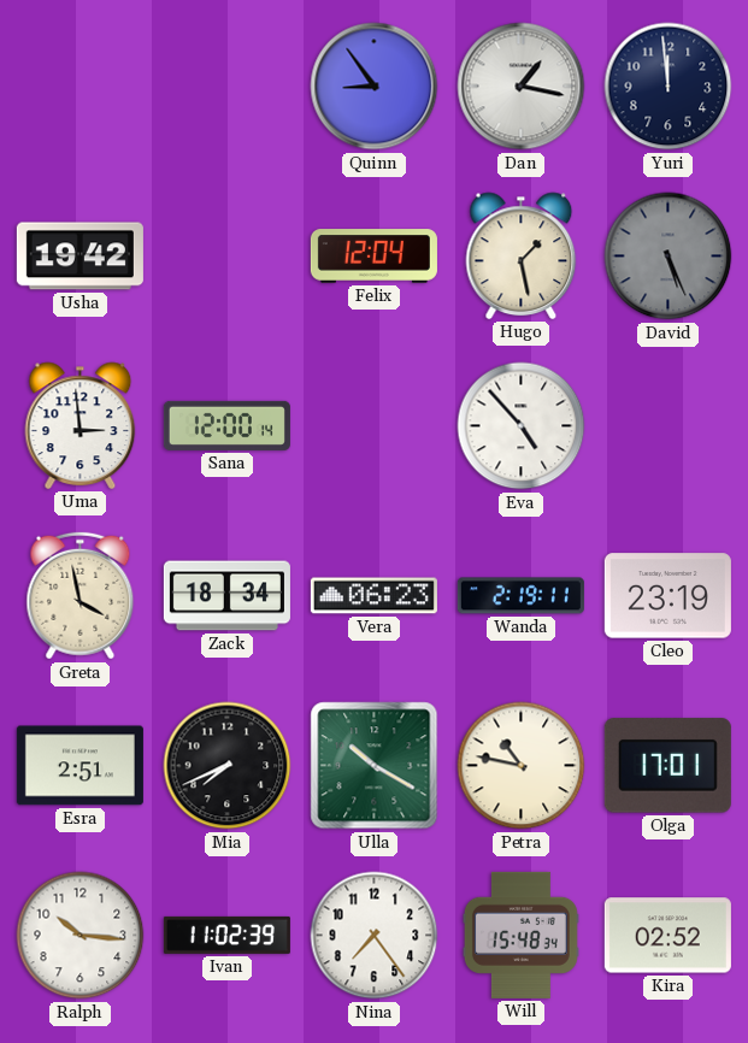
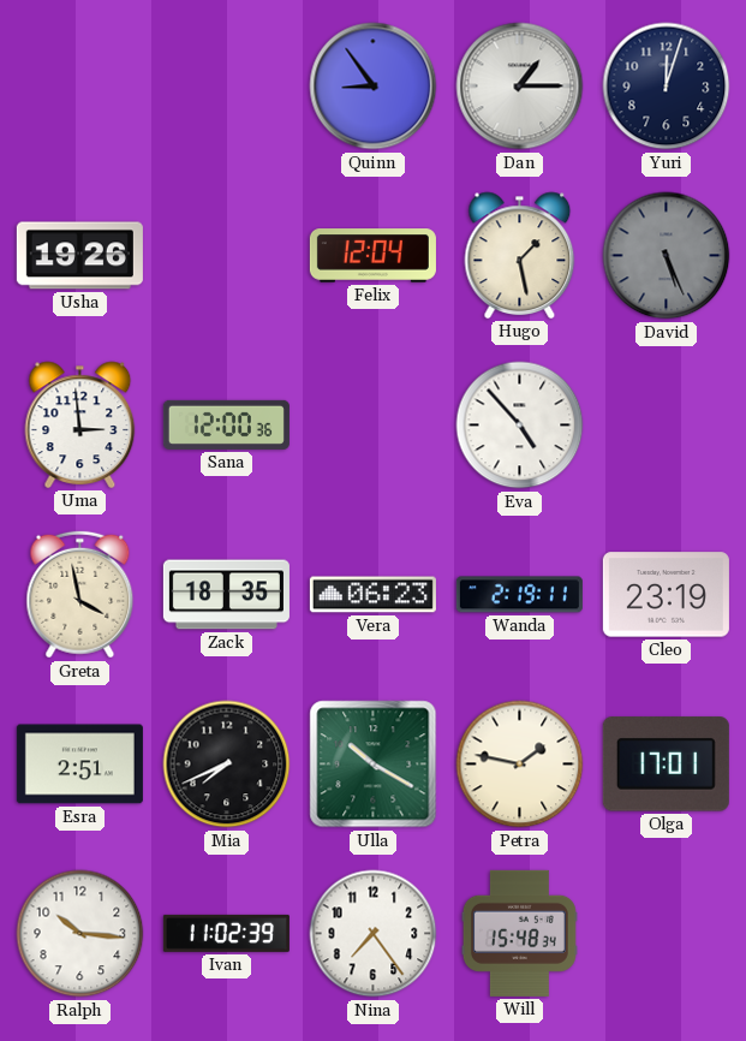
Dan: 1:17 -> 1:15
Yuri: 11:59 -> 12:03
Usha: 19:42 -> 19:26
Sana: 12:00:14 -> 12:00:36
Zack: 18:34 -> 18:35
Petra: 10:47 -> 1:47
Kira: 02:52 -> none
